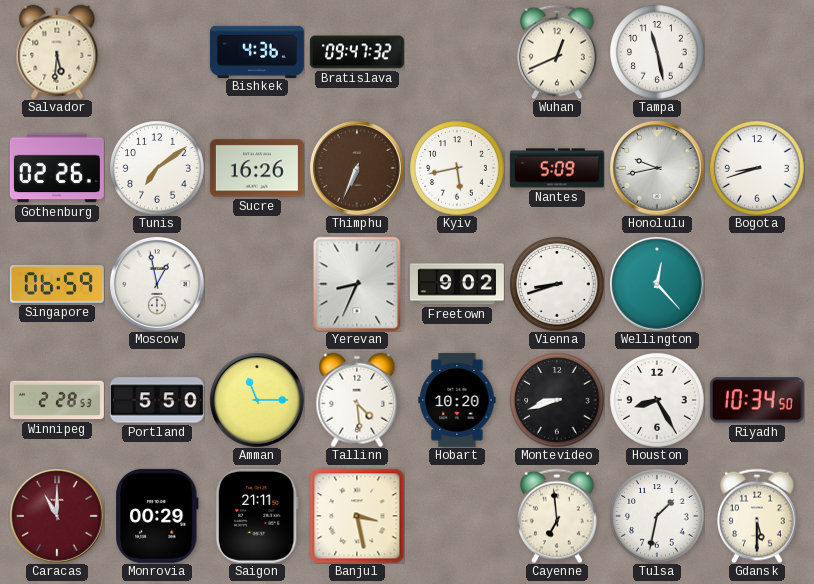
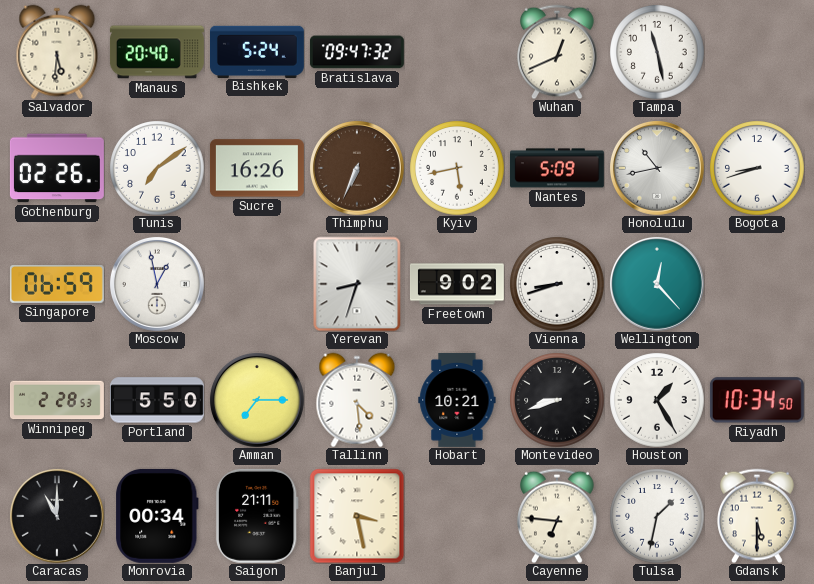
Manaus: none -> 20:40
Bishkek: 4:36 -> 5:24
Honolulu: 9:43 -> 10:43
Yerevan: 8:34 -> 8:33
Amman: 11:15 -> 7:15
Hobart: 10:20 -> 10:21
Houston: 8:25 -> 1:25
Caracas dial: burgundy -> black
Monrovia: 00:29 -> 00:34
Cayenne: 6:59 -> 6:46
